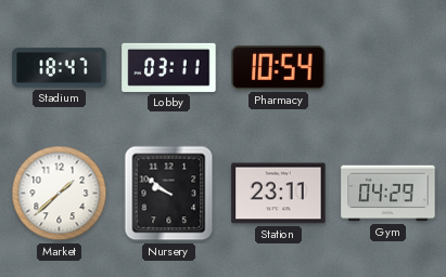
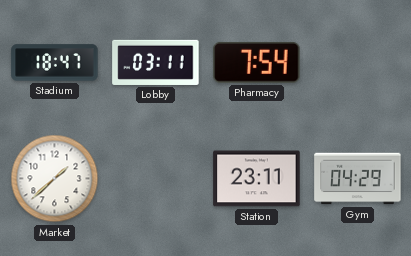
Pharmacy: 10:54 -> 7:54
Nursery: 9:51 -> none
